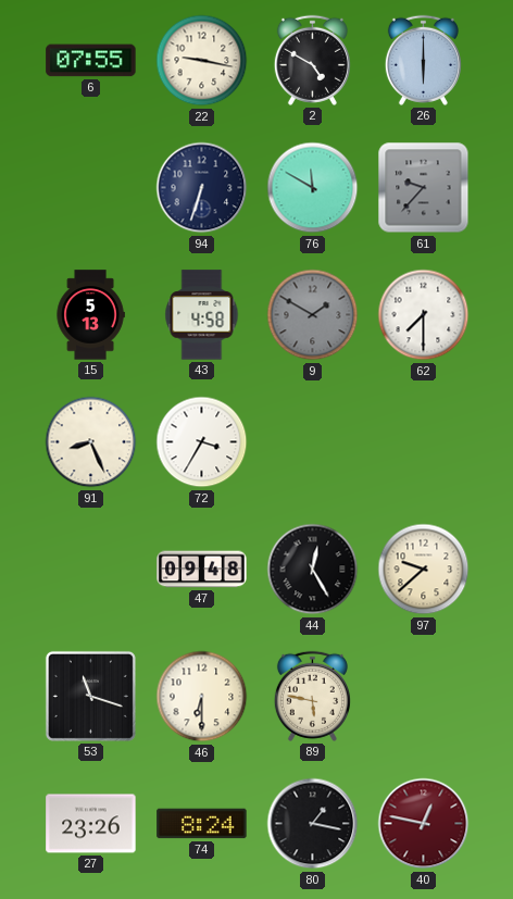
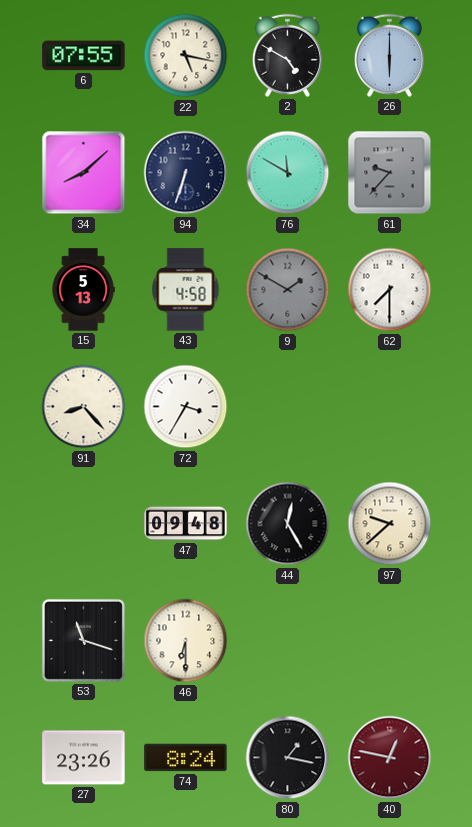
22: 9:17 -> 5:17
34: none -> 8:08
91: 8:26 -> 8:23
89: 5:47 -> none
